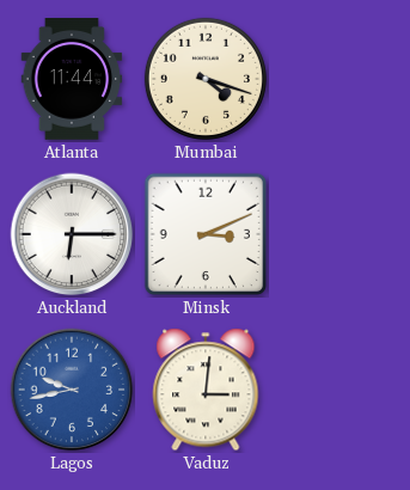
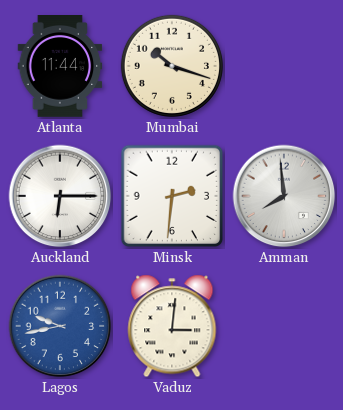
Mumbai: 4:18 -> 10:18
Minsk: 3:11 -> 2:31
Amman: none -> 7:59
